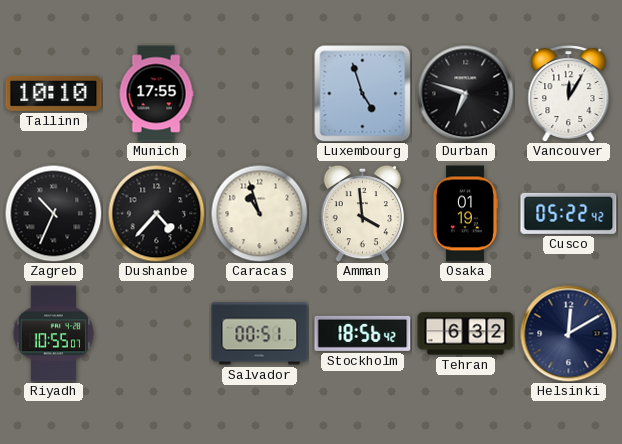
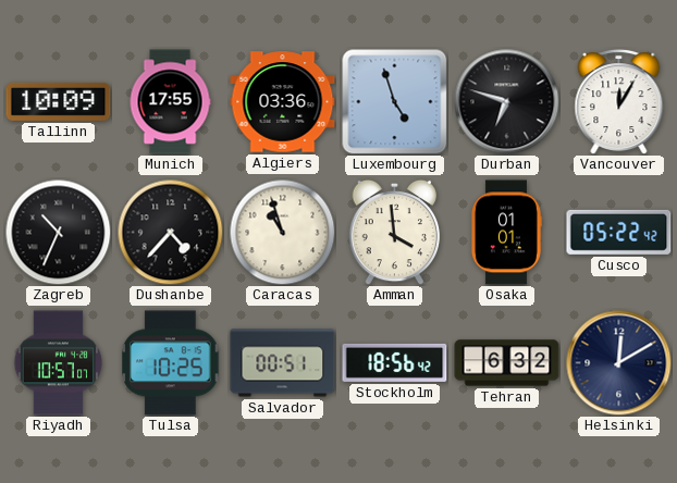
Tallinn: 10:10 -> 10:09
Algiers: none -> 03:36
Osaka: 01:19 -> 01:01
Riyadh: 10:55 -> 10:57
Tulsa: none -> 10:25
